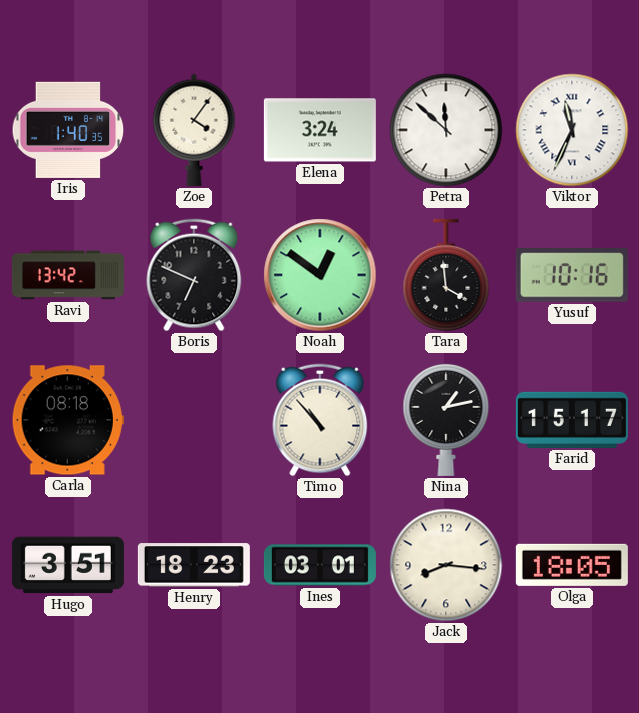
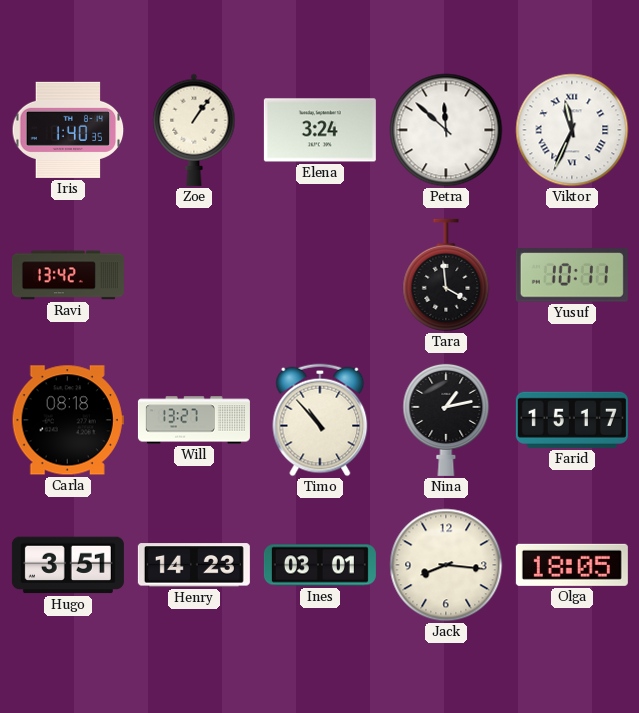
Zoe: 4:06 -> 1:06
Boris: 6:49 -> none
Noah: 12:51 -> none
Yusuf: 10:16 -> 10:11
Will: none -> 13:27
Henry: 18:23 -> 14:23
